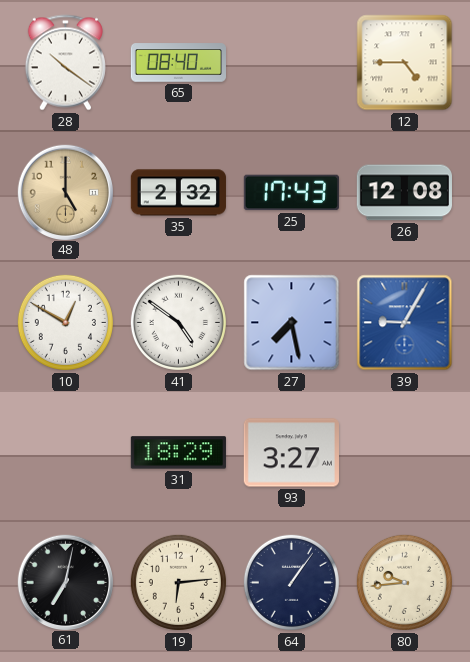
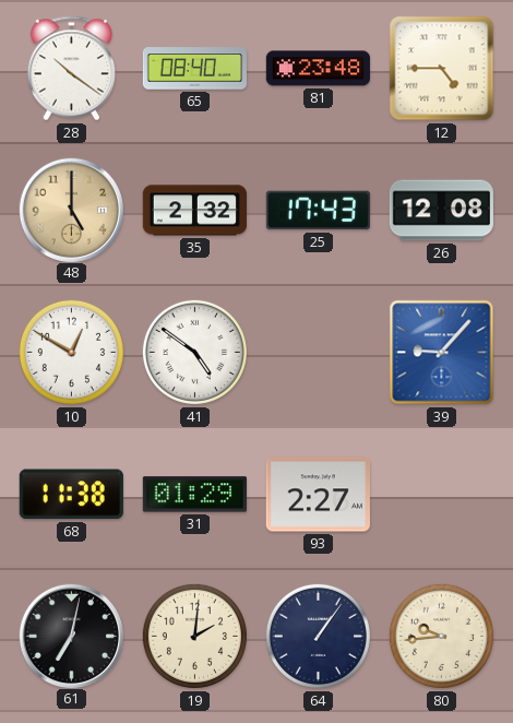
81: none -> 23:48
27: 7:28 -> none
39: 9:05 -> 9:07
68: none -> 11:38
31: 18:29 -> 01:29
93: 3:27 -> 2:27
19: 6:14 -> 2:01
